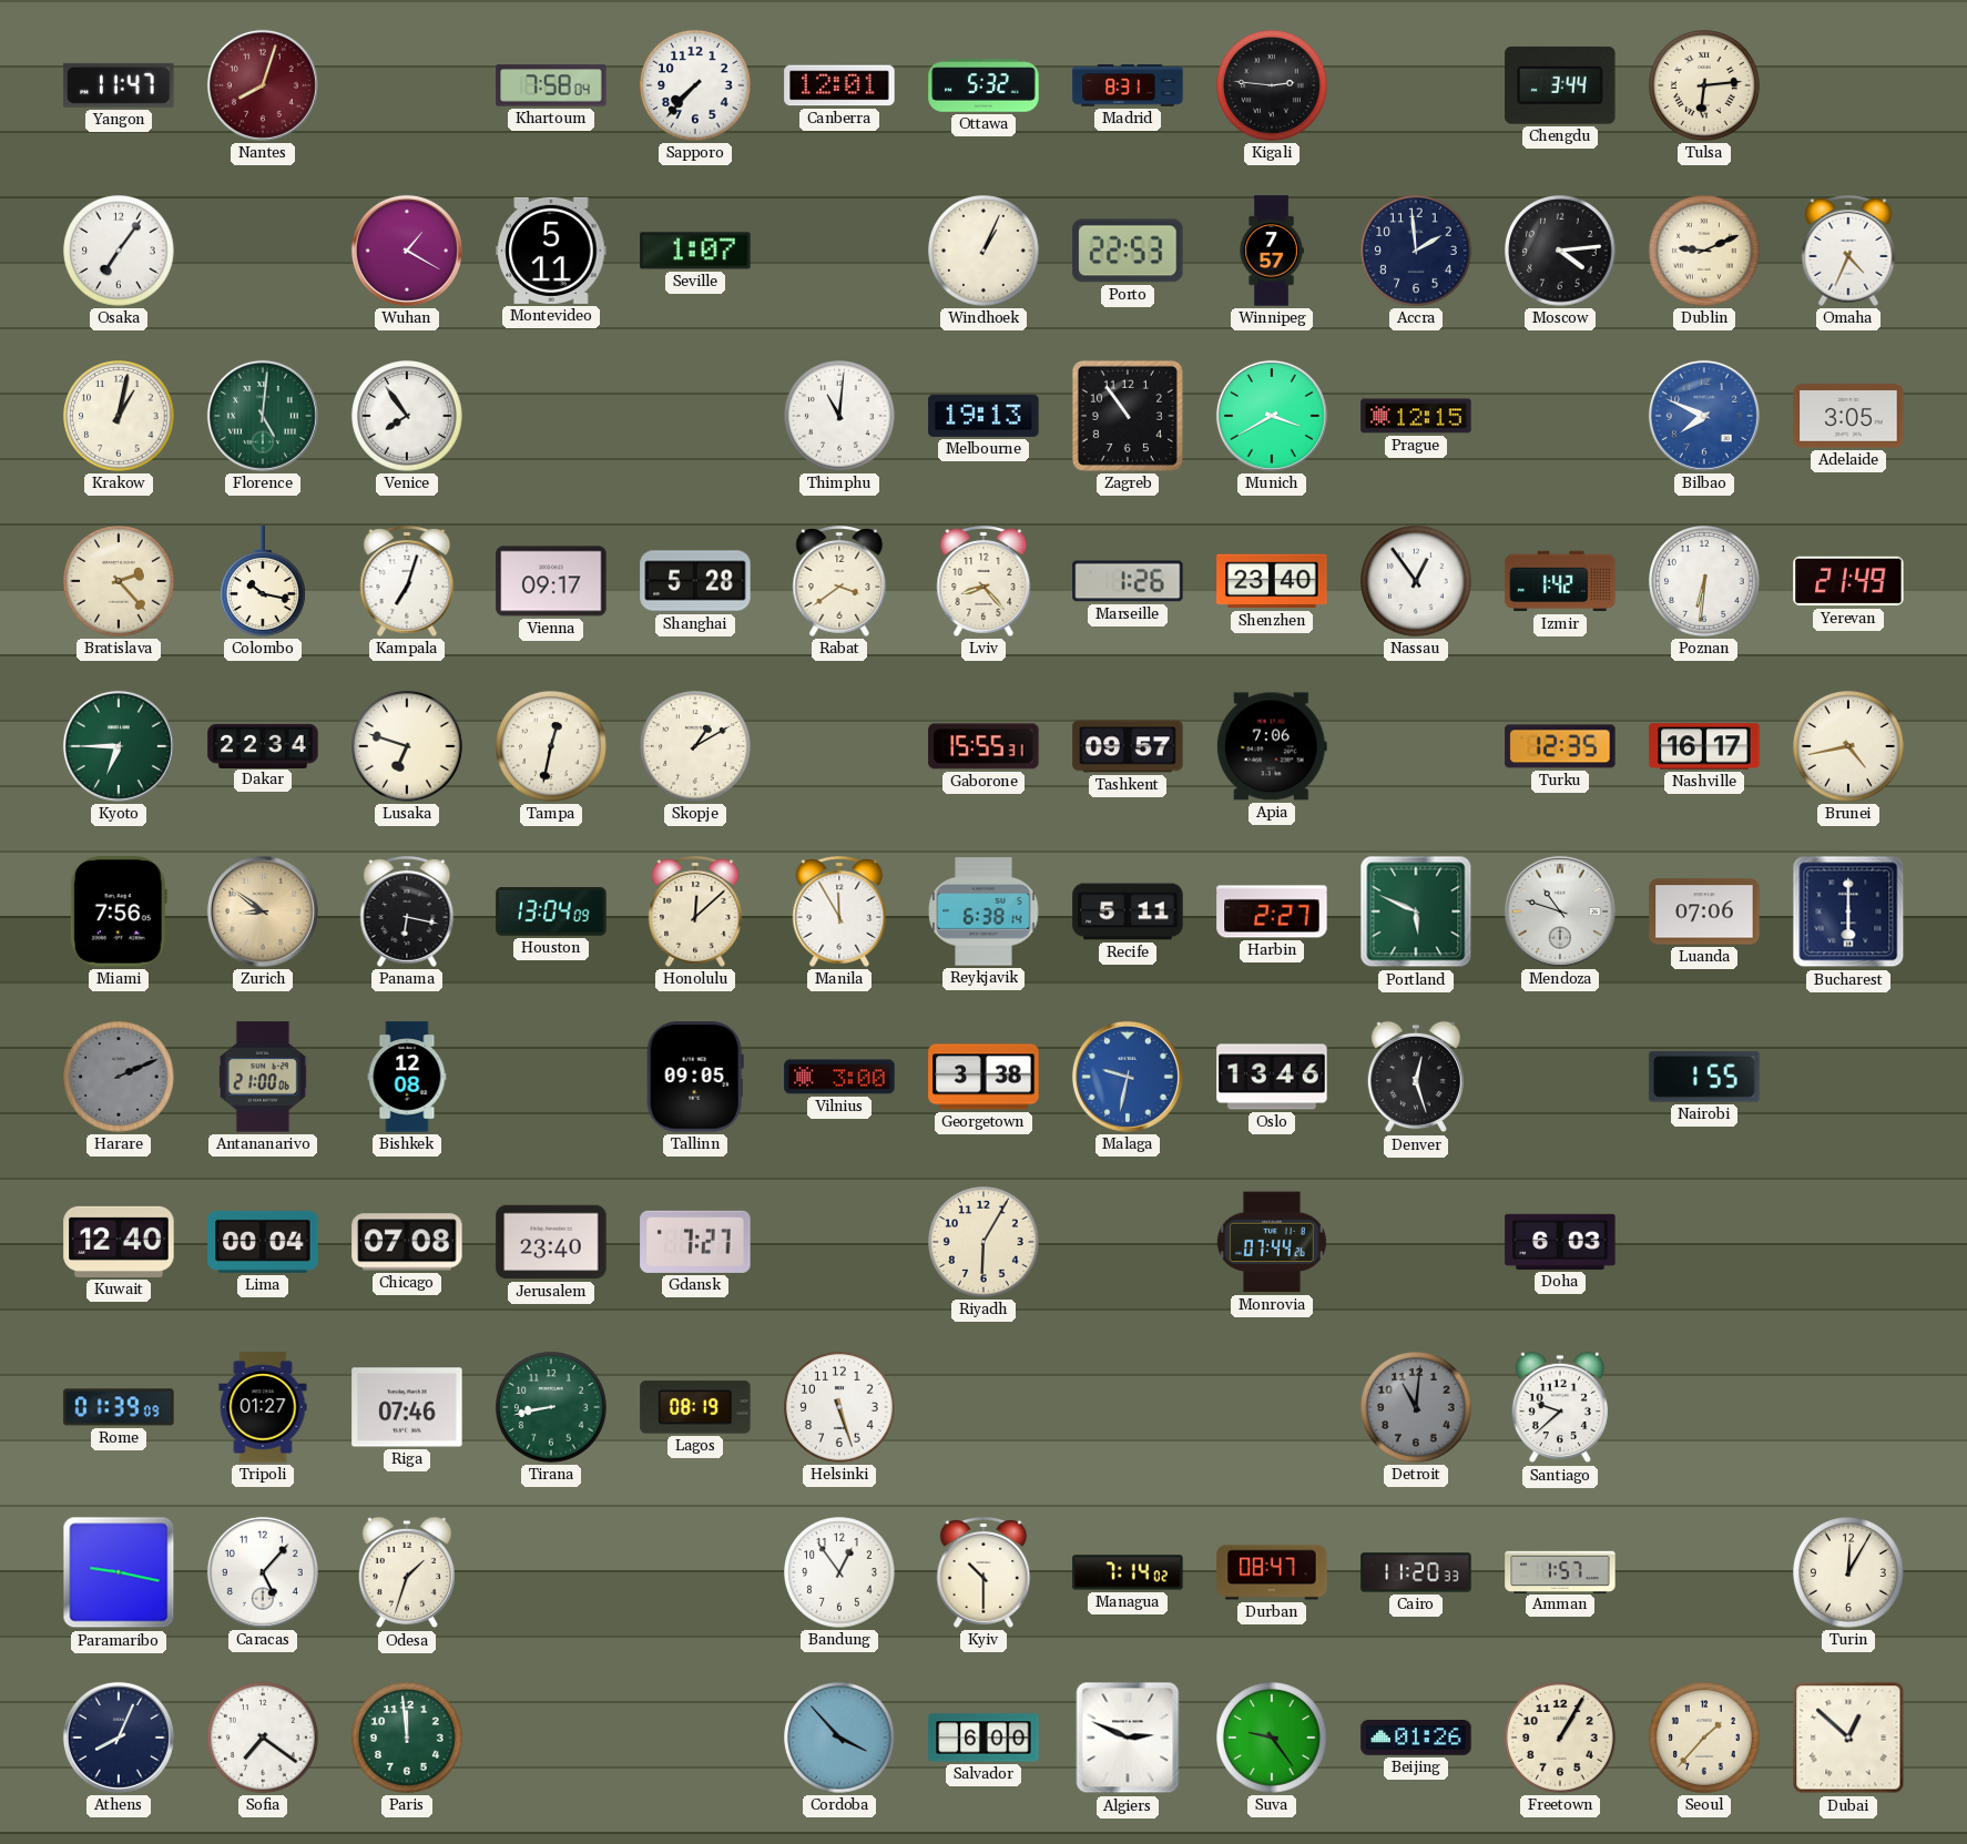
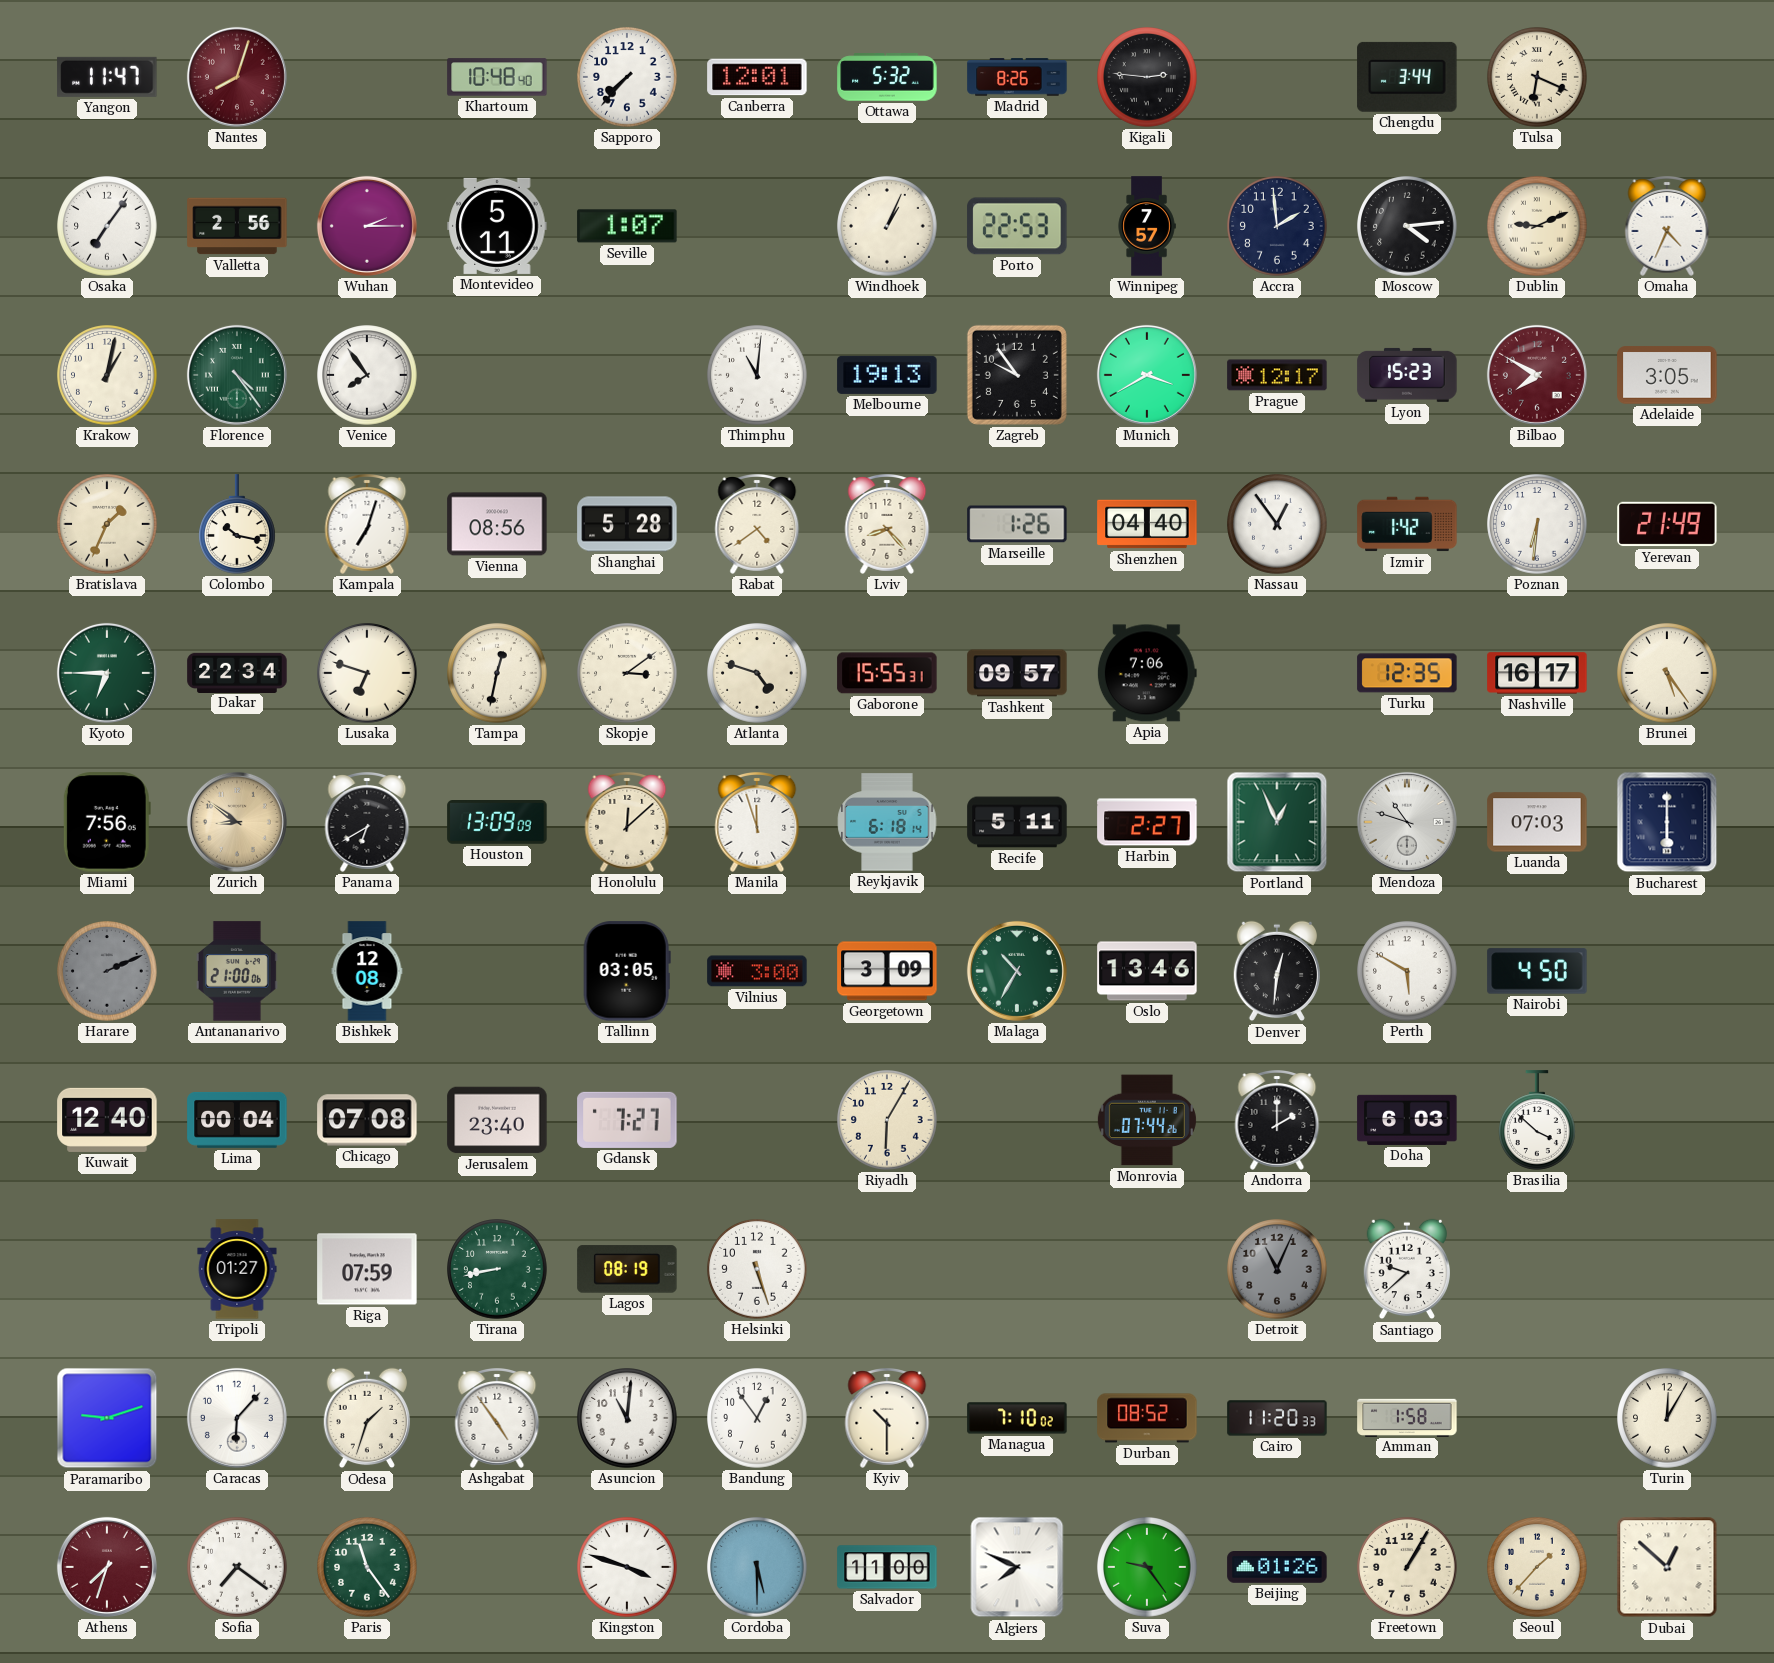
Khartoum: 7:58 -> 10:48
Madrid: 8:31 -> 8:26
Tulsa: 6:14 -> 6:19
Valletta: none -> 2:56
Wuhan: 1:20 -> 2:15
Florence: 5:01 -> 4:24
Zagreb: 10:54 -> 9:54
Prague: 12:15 -> 12:17
Lyon: none -> 15:23
Bilbao: 7:49 -> 7:50
Bilbao dial: blue -> burgundy
Bratislava: 2:23 -> 1:34
Vienna: 09:17 -> 08:56
Rabat: 3:39 -> 4:39
Shenzhen: 23:40 -> 04:40
Skopje: 1:10 -> 3:09
Atlanta: none -> 4:48
Brunei: 4:43 -> 5:24
Panama: 6:17 -> 6:40
Houston: 13:04 -> 13:09
Manila: 11:55 -> 11:57
Reykjavik: 6:38 -> 6:18
Portland: 5:49 -> 12:56
Luanda: 07:06 -> 07:03
Tallinn: 09:05 -> 03:05
Georgetown: 3:38 -> 3:09
Malaga: 9:32 -> 10:35
Malaga dial: blue -> green
Denver: 12:27 -> 12:31
Perth: none -> 5:50
Nairobi: 1:55 -> 4:50
Andorra: none -> 2:00
Brasilia: none -> 3:52
Rome: 01:39 -> none
Riga: 07:46 -> 07:59
Detroit: 11:01 -> 11:04
Paramaribo: 9:17 -> 9:12
Caracas: 5:07 -> 6:07
Ashgabat: none -> 4:54
Asuncion: none -> 11:01
Managua: 7:14 -> 7:10
Durban: 08:47 -> 08:52
Amman: 1:57 -> 1:58
Athens: 8:04 -> 7:33
Athens dial: navy -> burgundy
Paris: 11:59 -> 11:24
Kingston: none -> 3:48
Cordoba: 3:53 -> 5:30
Salvador: 6:00 -> 11:00
Algiers: 2:49 -> 7:49
